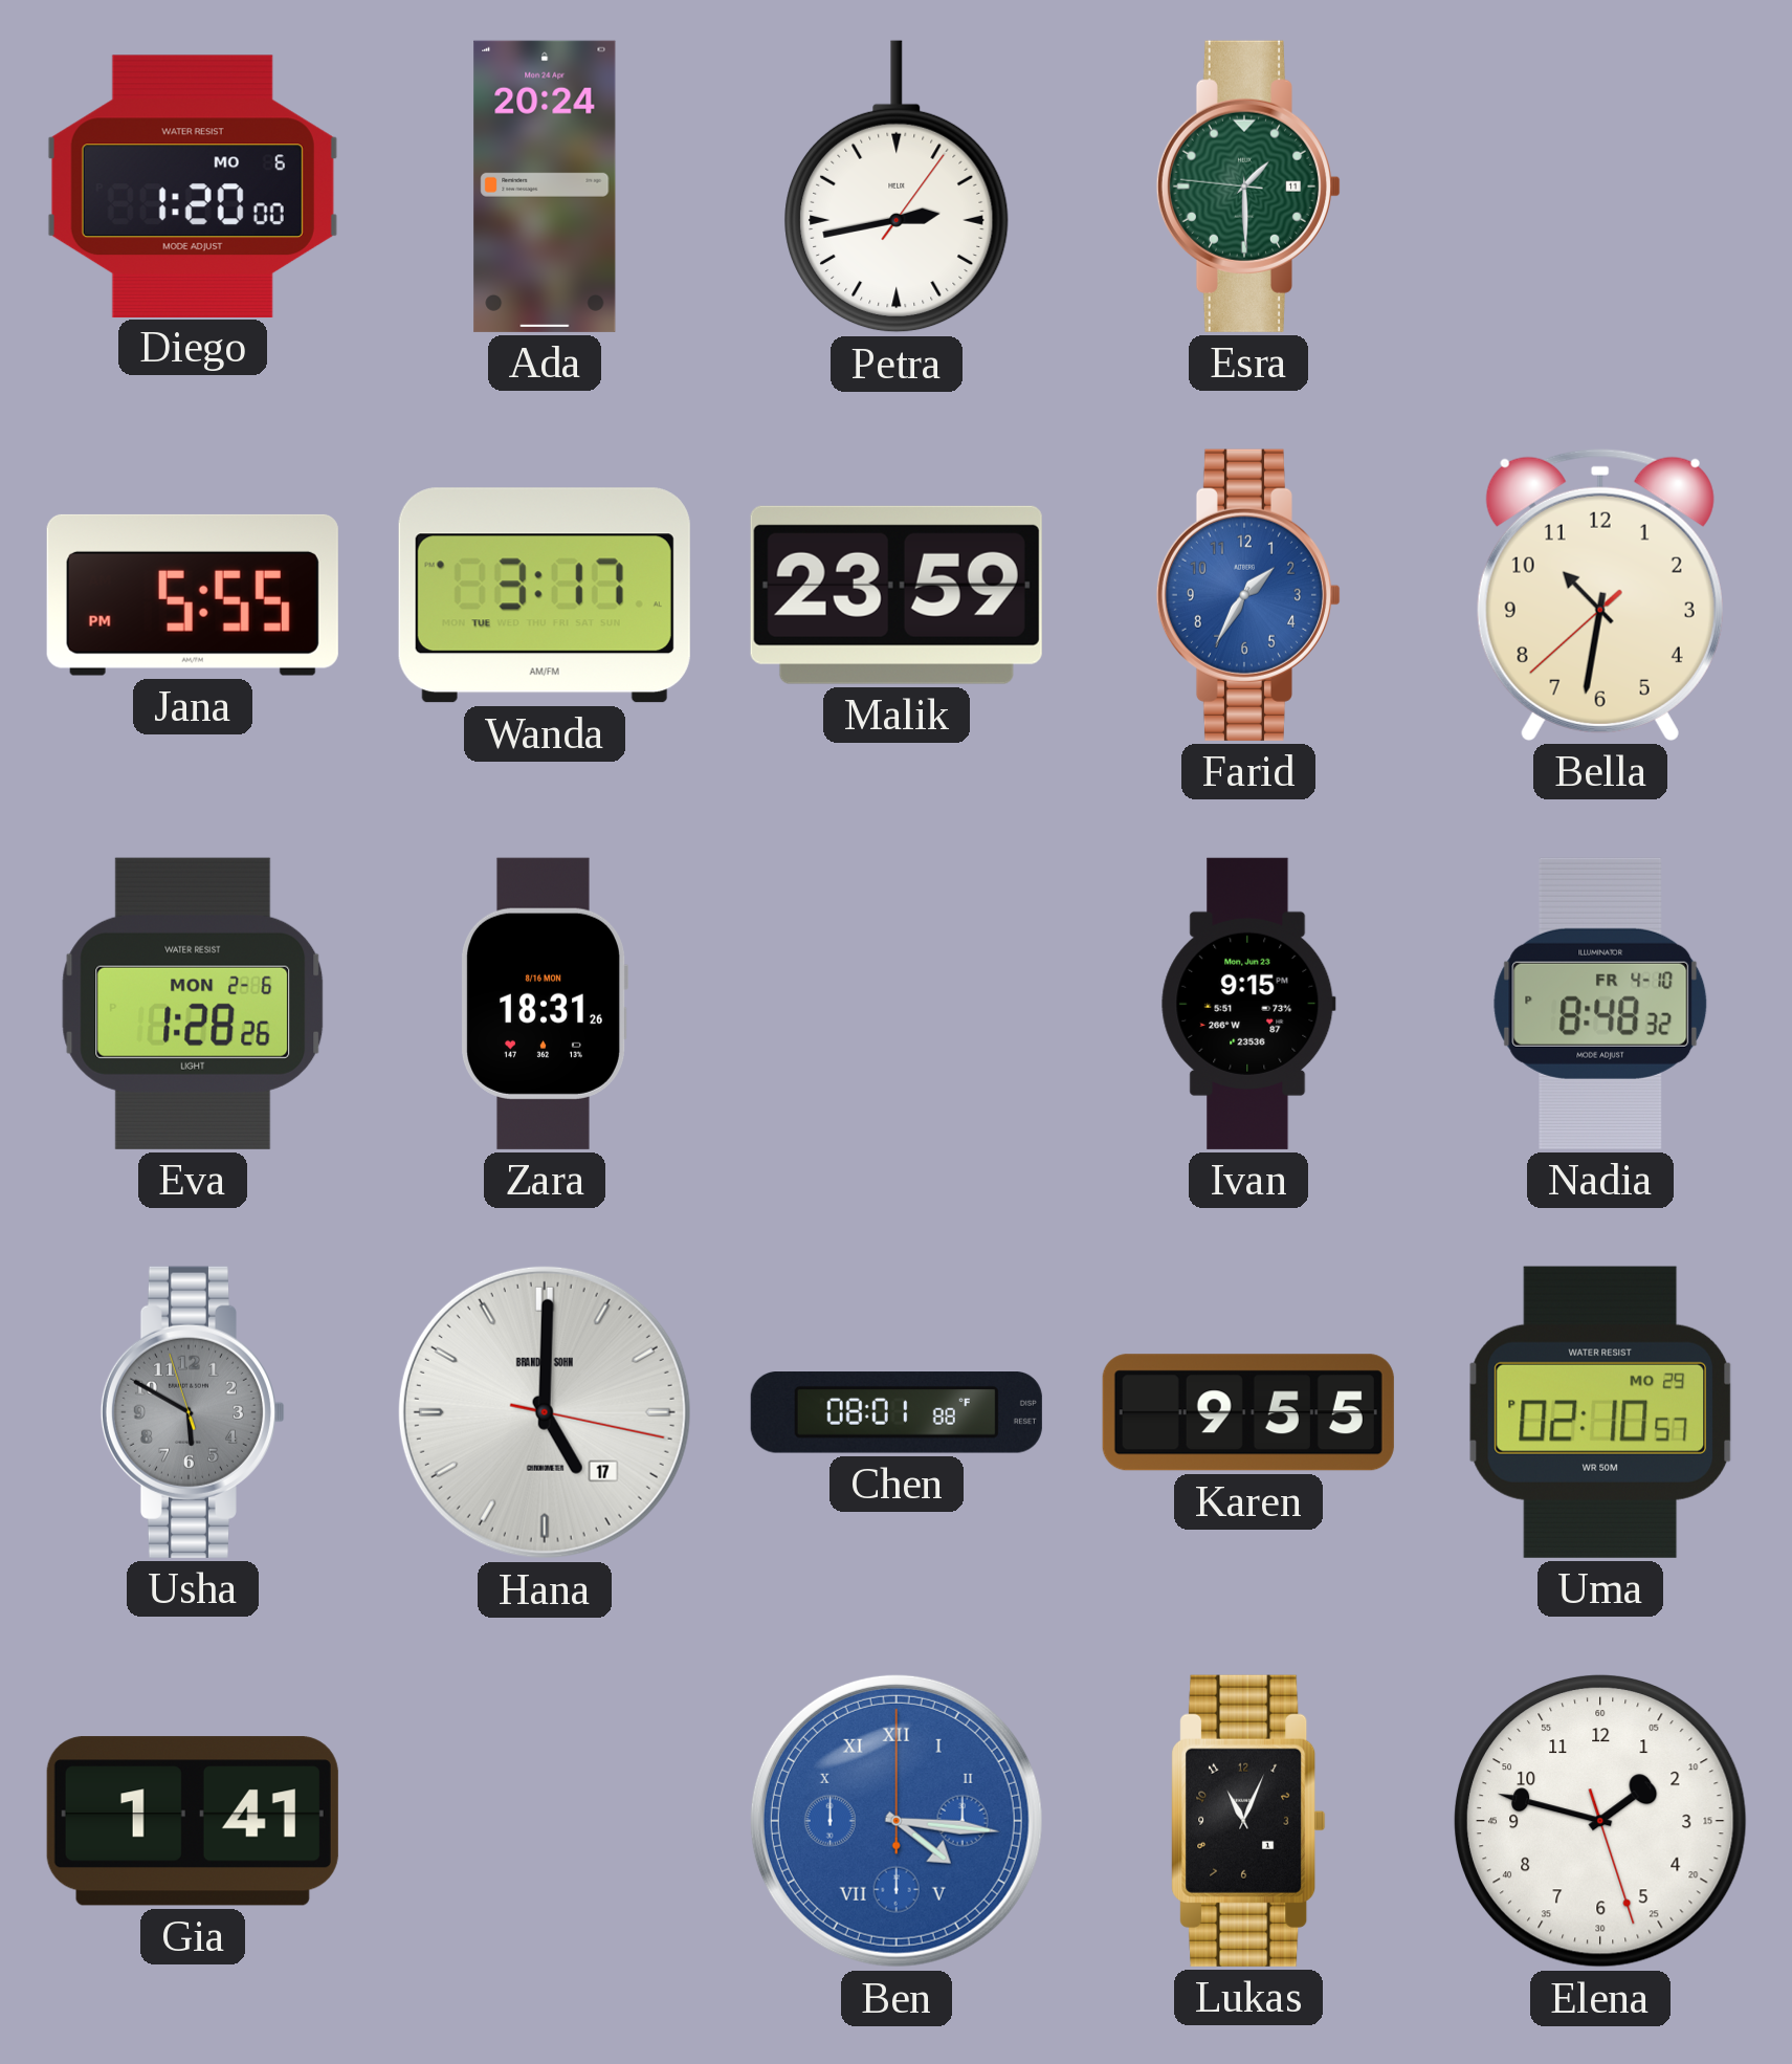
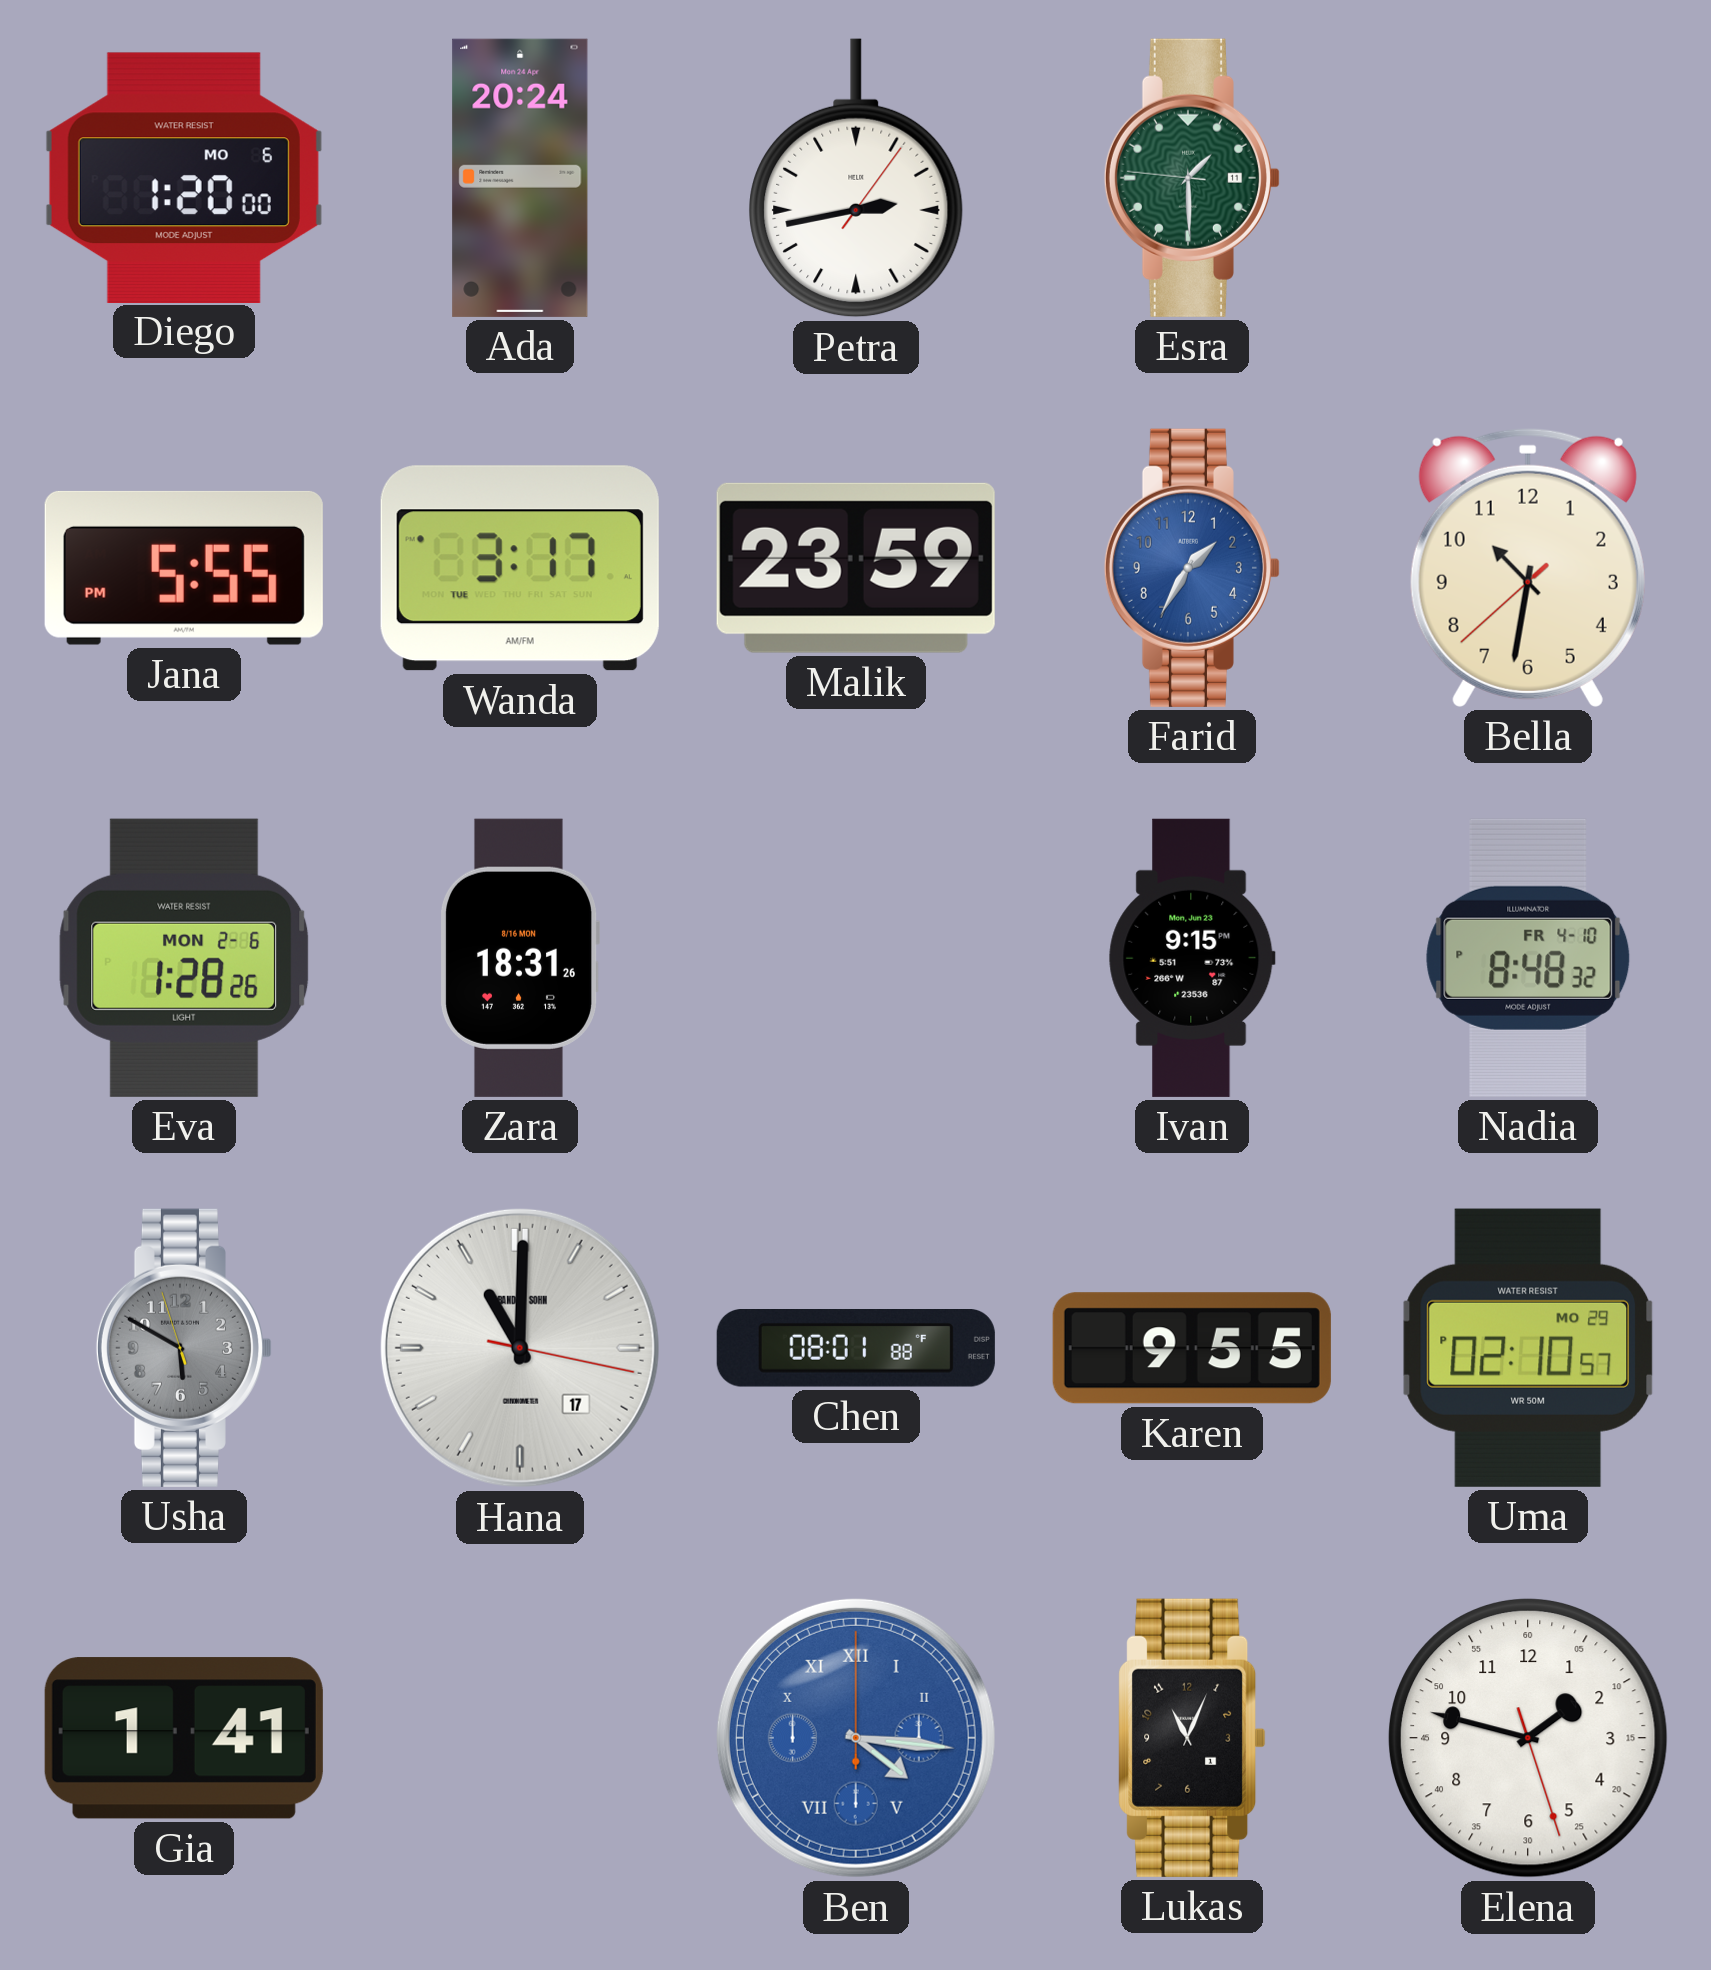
Hana: 5:00 -> 11:00
